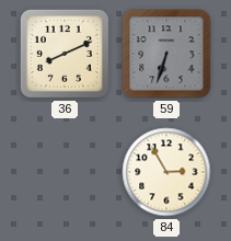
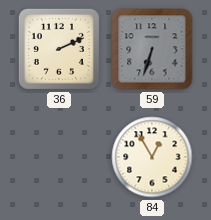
36: 8:11 -> 2:11
84: 2:55 -> 12:55
